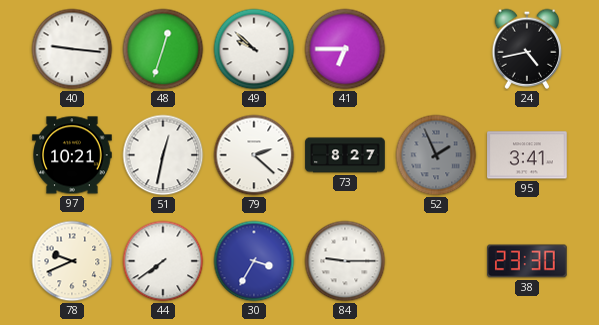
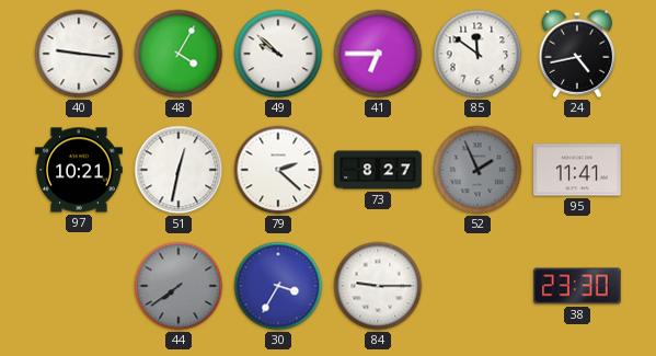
48: 12:33 -> 4:05
85: none -> 11:51
95: 3:41 -> 11:41
78: 9:41 -> none
44 dial: white -> grey
